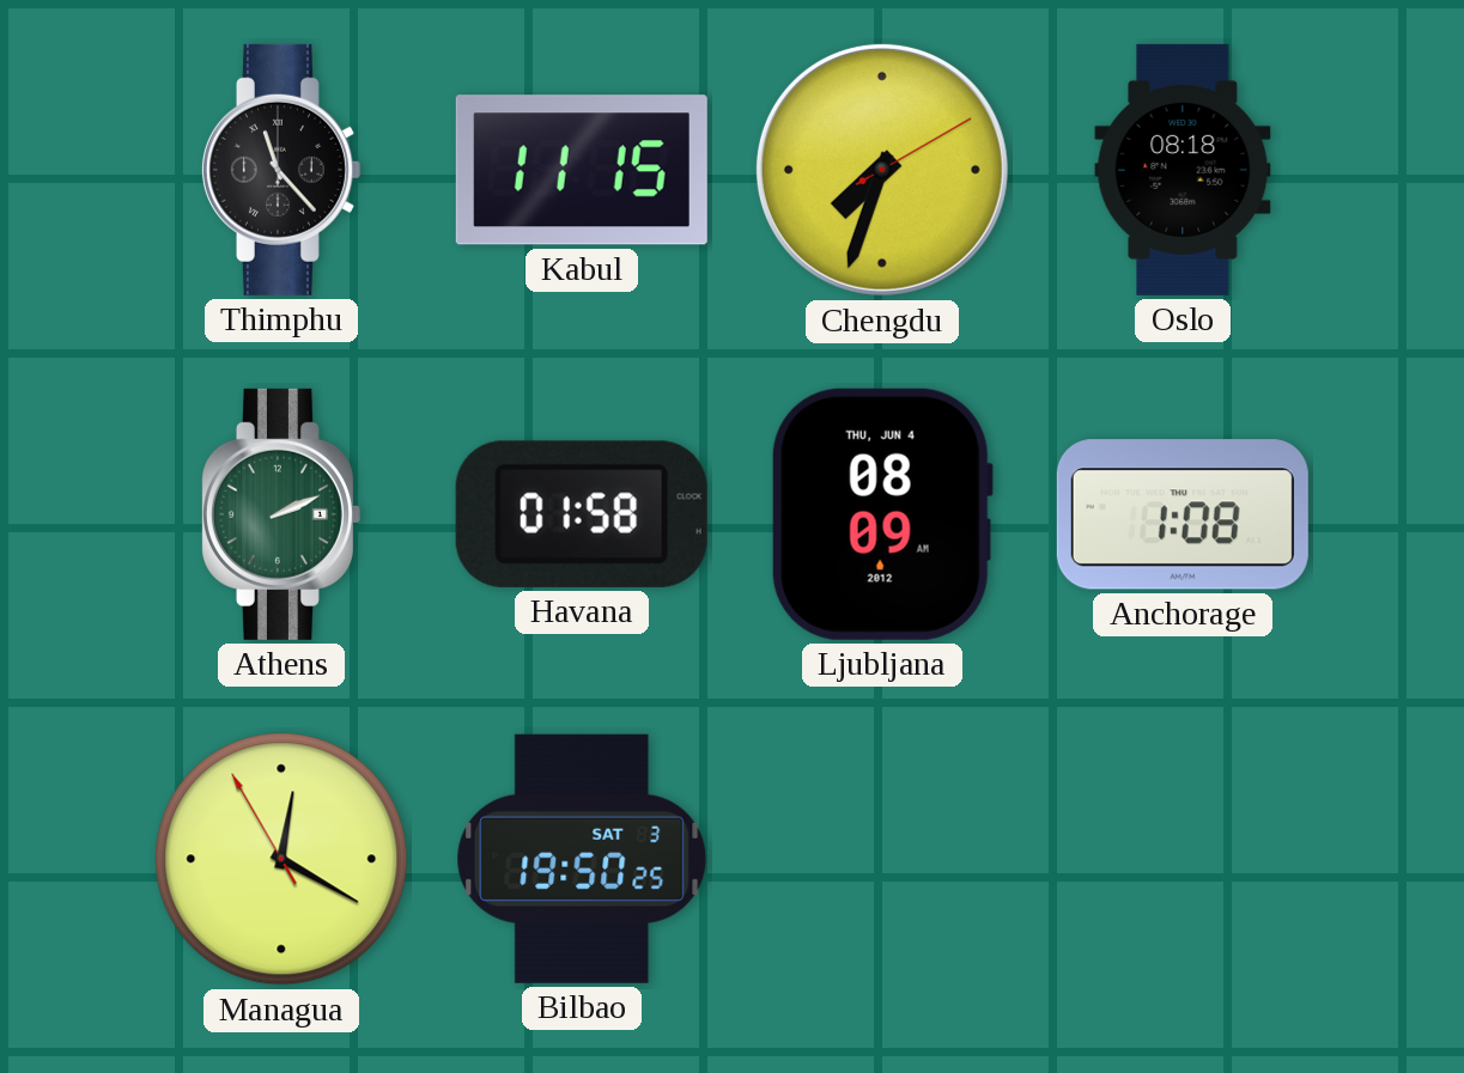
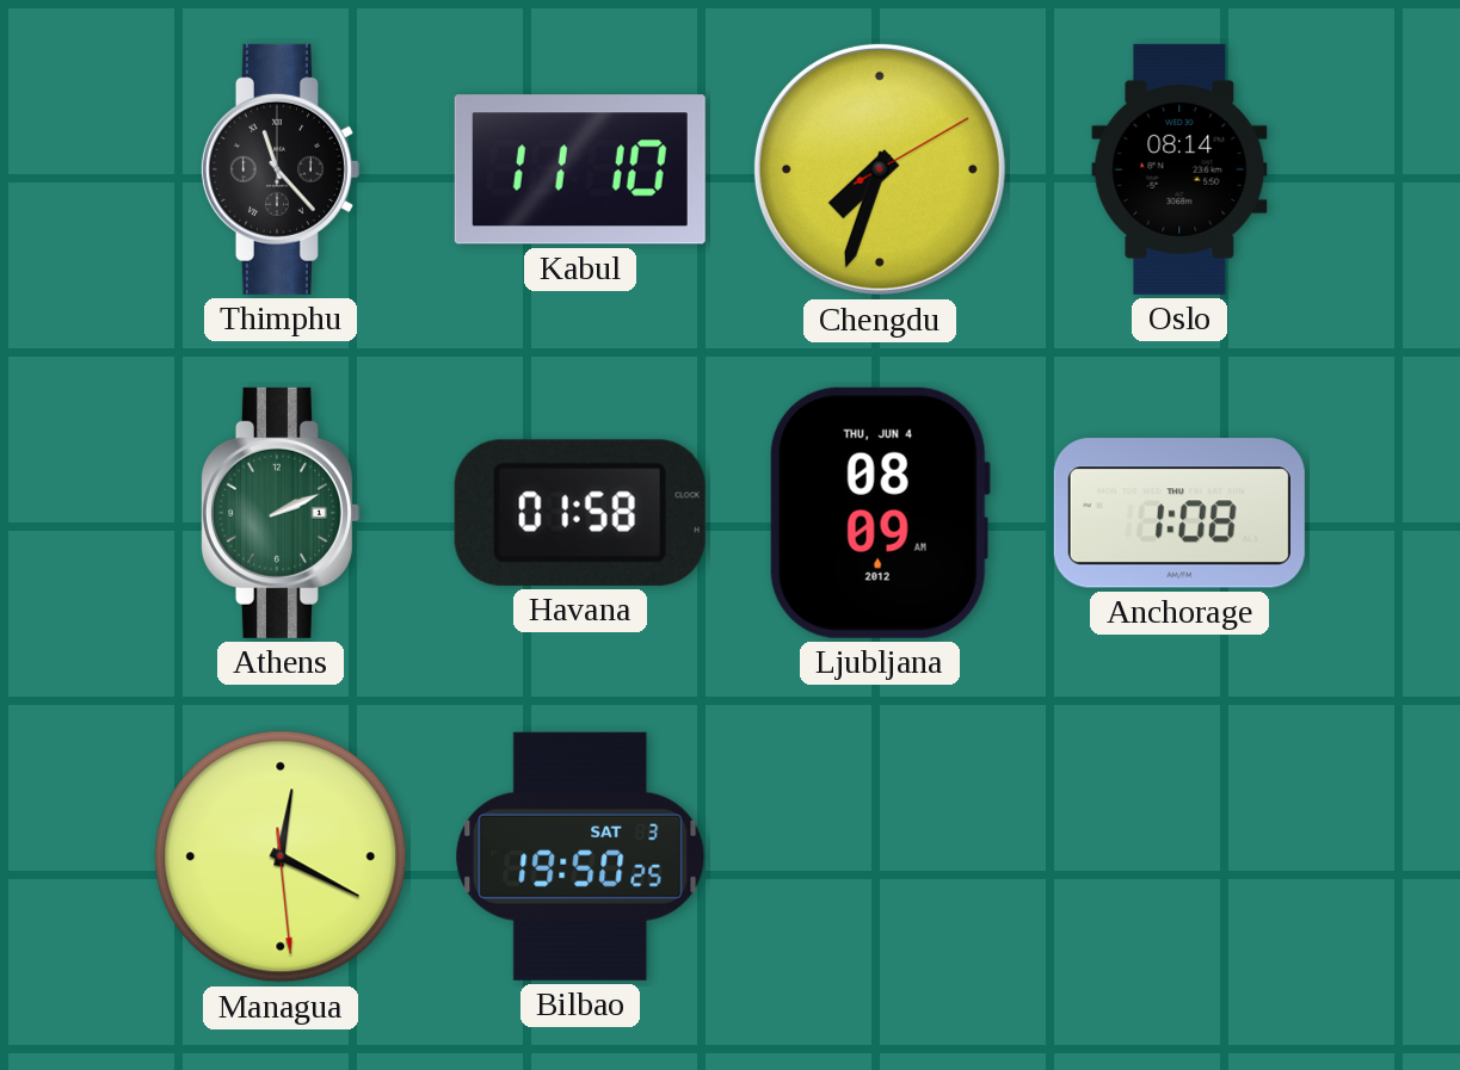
Kabul: 11:15 -> 11:10
Oslo: 08:18 -> 08:14
Managua: 12:19:55 -> 12:19:29
